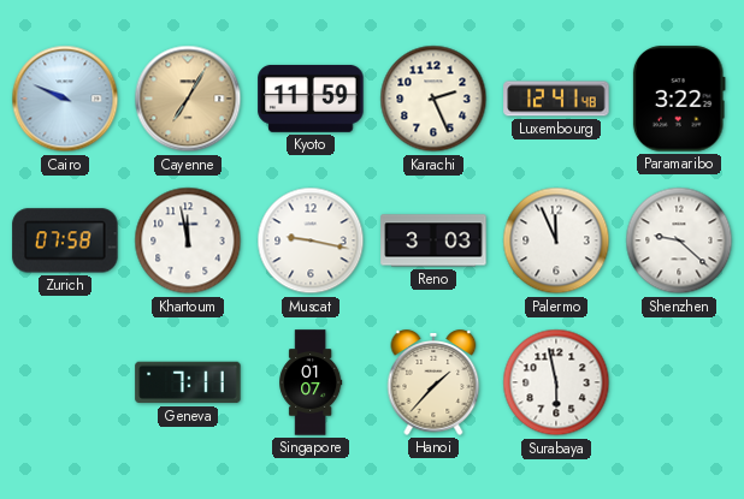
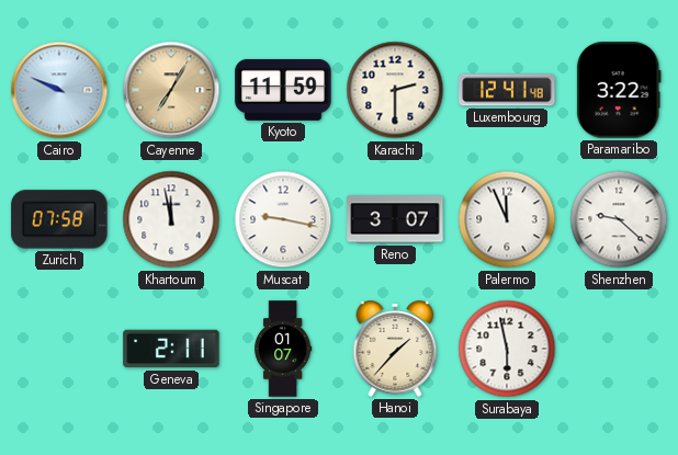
Karachi: 2:26 -> 2:30
Reno: 3:03 -> 3:07
Geneva: 7:11 -> 2:11
